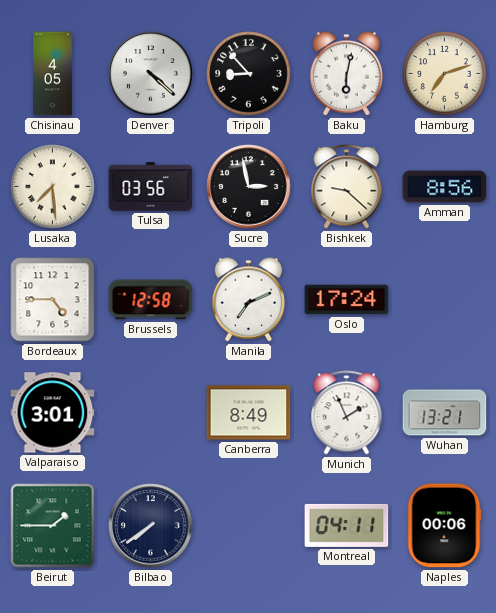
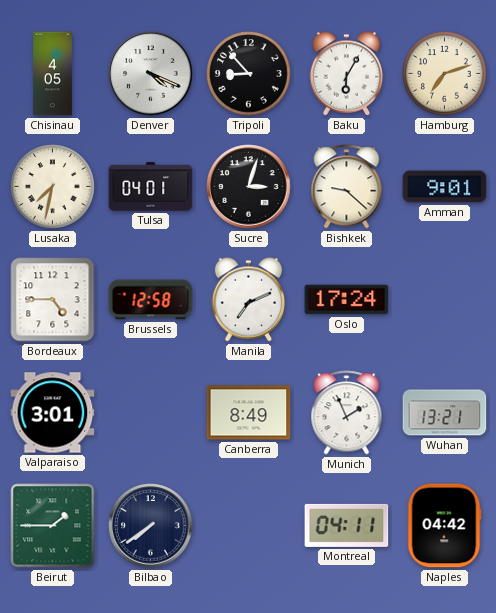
Denver: 4:22 -> 4:19
Baku: 6:02 -> 6:05
Lusaka: 7:29 -> 7:32
Tulsa: 03:56 -> 04:01
Sucre: 2:58 -> 3:03
Amman: 8:56 -> 9:01
Naples: 00:06 -> 04:42
